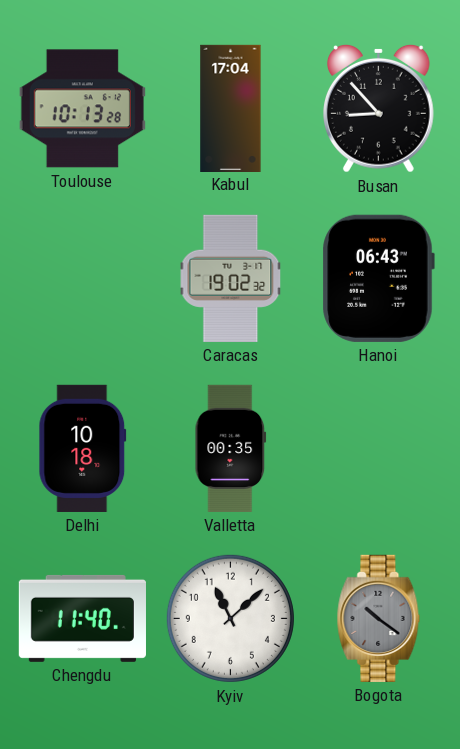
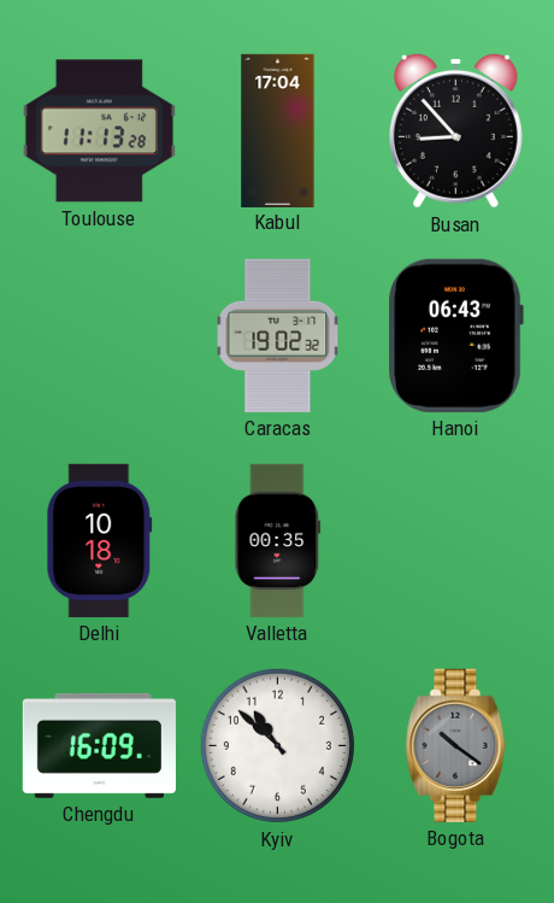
Toulouse: 10:13 -> 11:13
Chengdu: 11:40 -> 16:09
Kyiv: 11:08 -> 10:52
